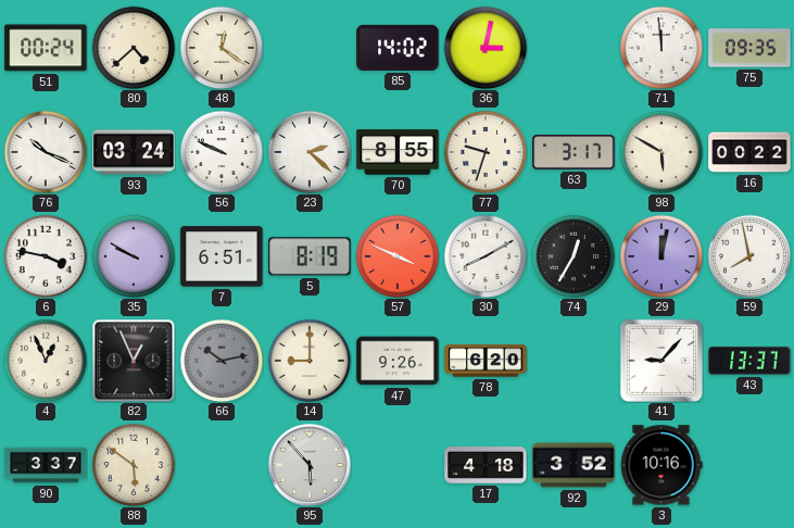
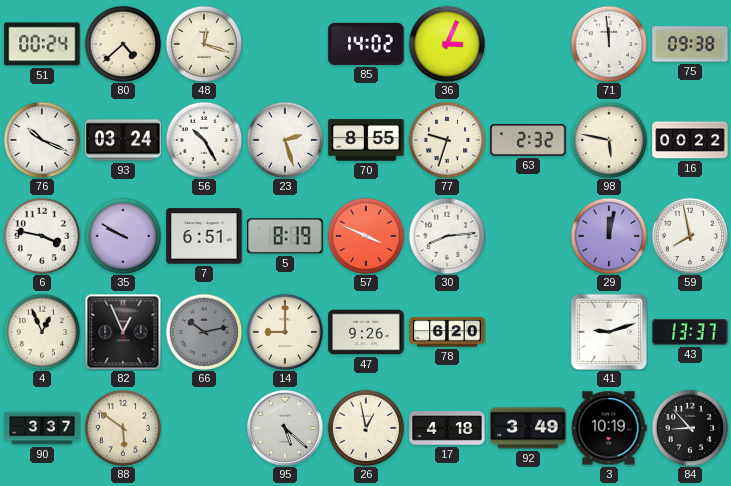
48: 12:21 -> 12:18
36: 3:02 -> 3:04
75: 09:35 -> 09:38
56: 9:49 -> 10:25
23: 2:22 -> 2:27
63: 3:17 -> 2:32
98: 5:50 -> 5:47
30: 8:10 -> 8:14
74: 12:35 -> none
41: 9:07 -> 9:12
95: 5:53 -> 5:22
26: none -> 12:58
92: 3:52 -> 3:49
3: 10:16 -> 10:19
84: none -> 8:53
